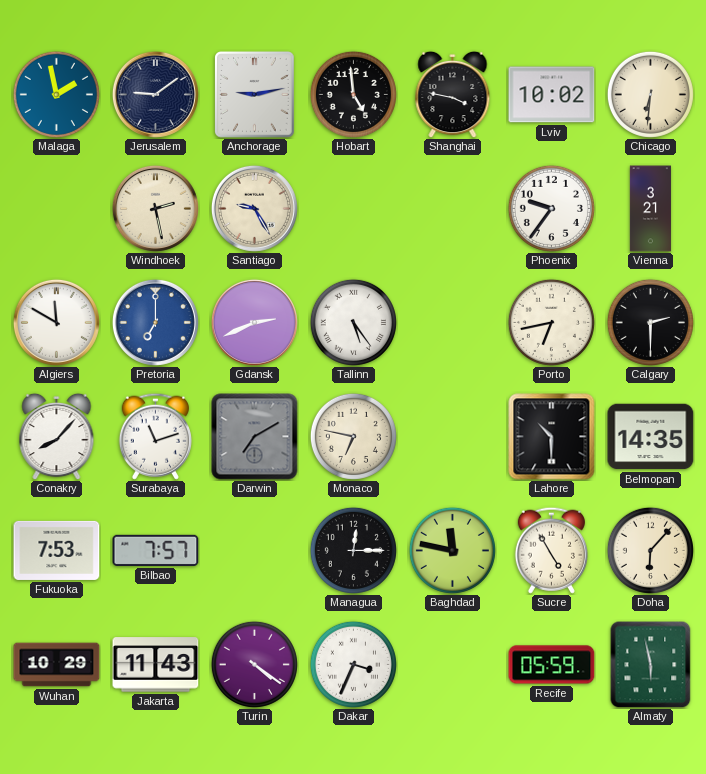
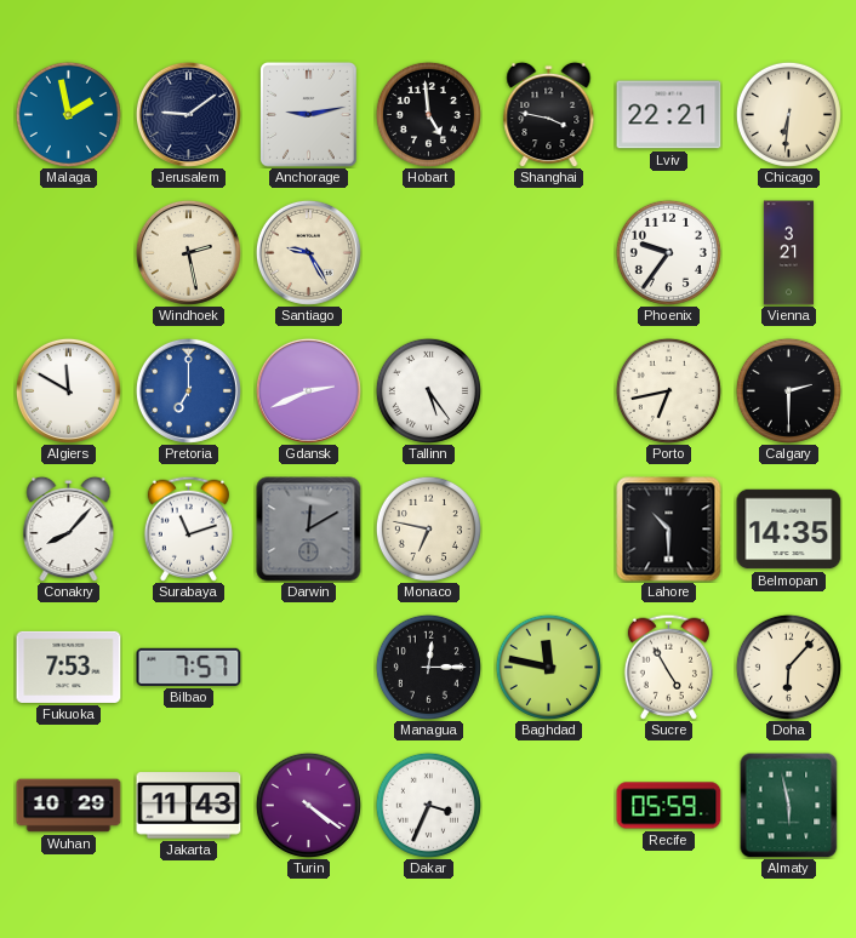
Lviv: 10:02 -> 22:21
Darwin: 7:10 -> 12:10
